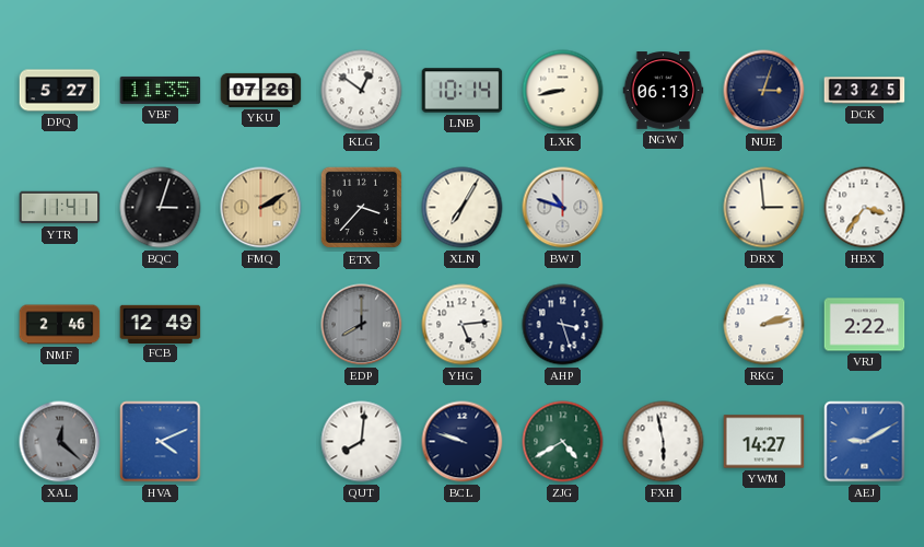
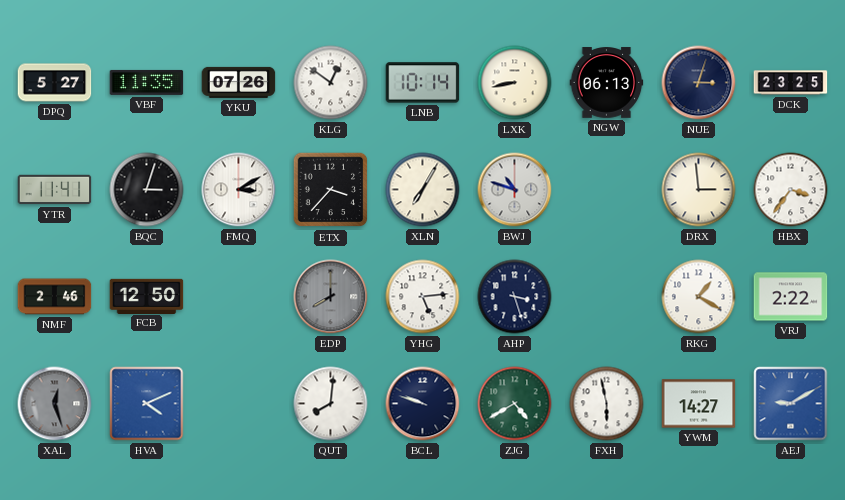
FMQ: 2:10 -> 3:10
FMQ dial: champagne -> white
FCB: 12:49 -> 12:50
RKG: 2:13 -> 1:20
XAL: 12:22 -> 12:27
